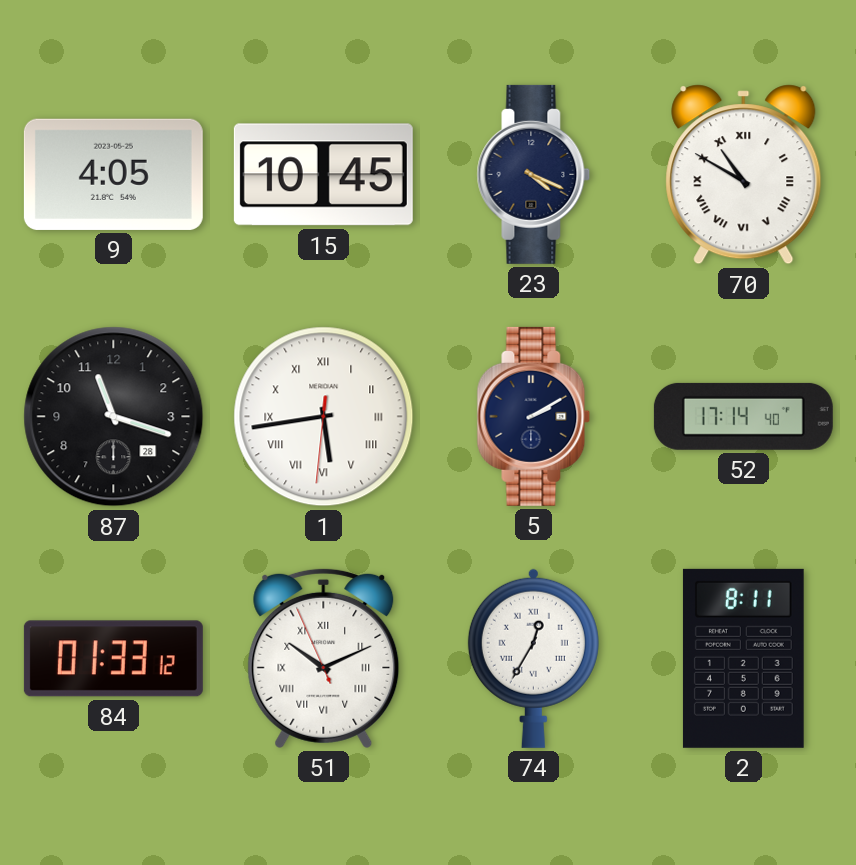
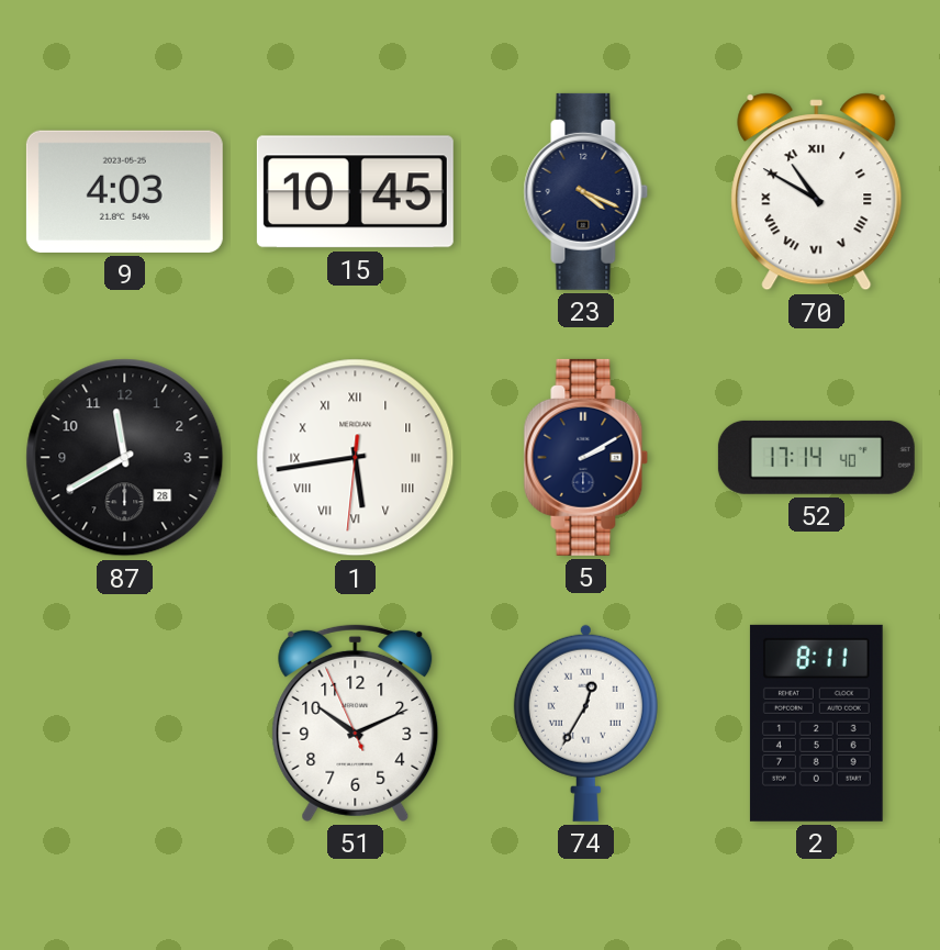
9: 4:05 -> 4:03
87: 11:18 -> 11:40
84: 01:33 -> none
51 numerals: Roman -> Arabic
